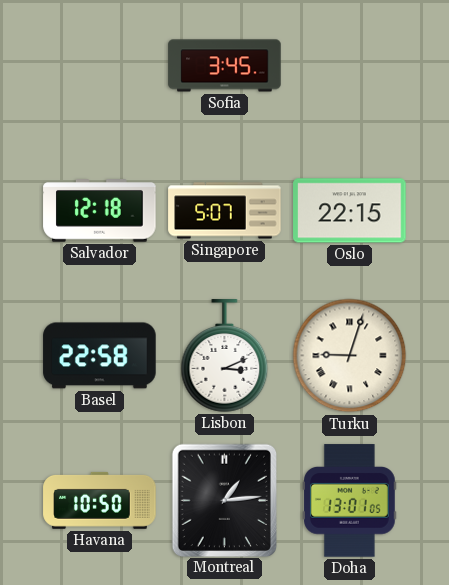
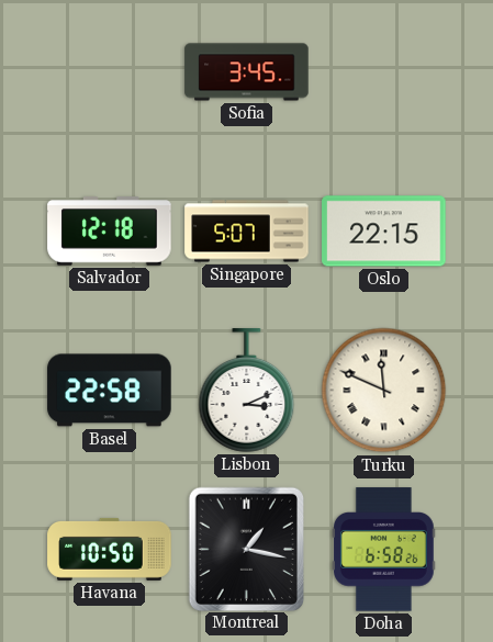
Turku: 9:03 -> 11:49
Montreal: 1:14 -> 1:17
Doha: 13:01 -> 6:58
